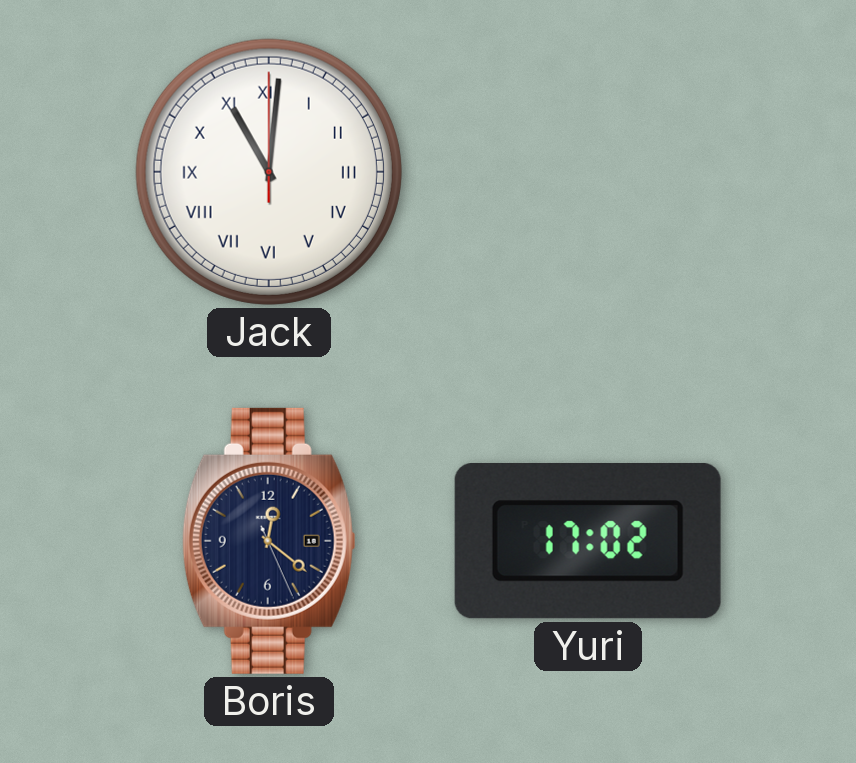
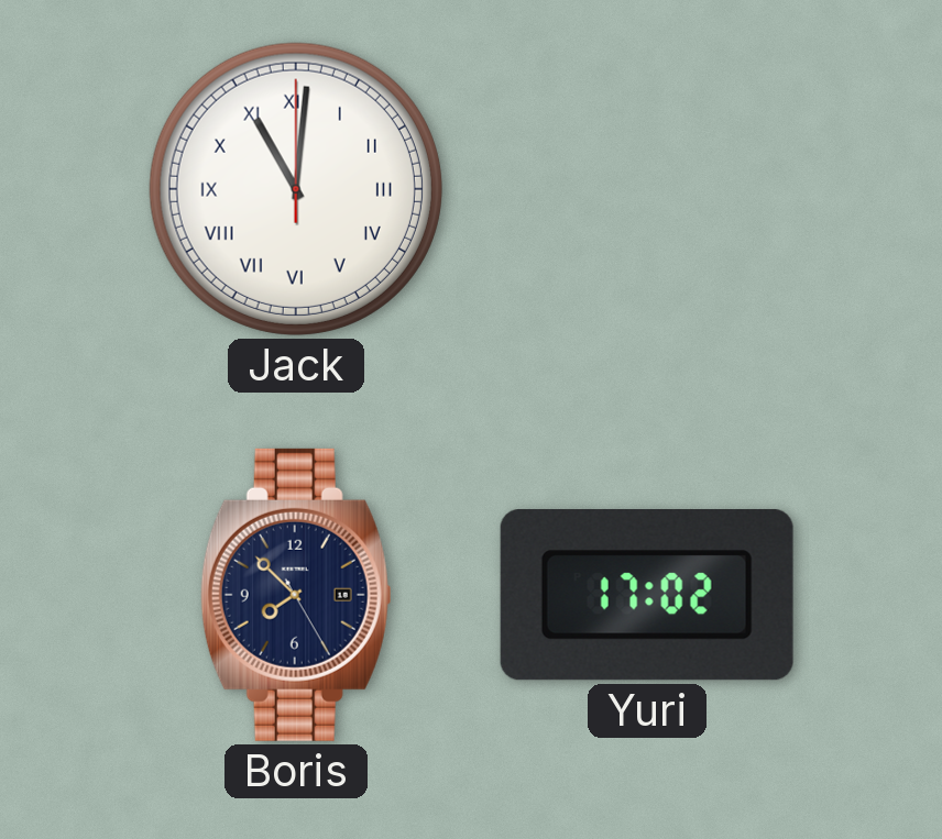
Boris: 12:21 -> 7:52
